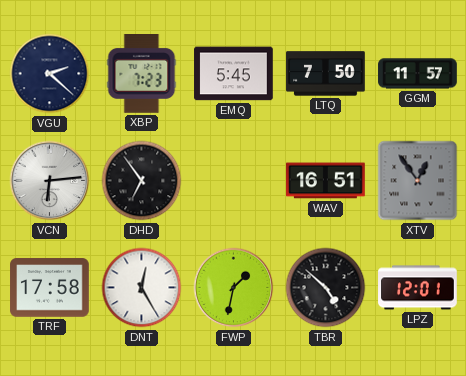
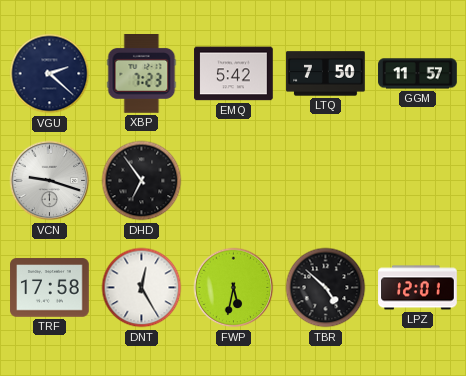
EMQ: 5:45 -> 5:42
VCN: 6:14 -> 9:18
WAV: 16:51 -> none
XTV: 12:54 -> none
FWP: 1:32 -> 5:32
